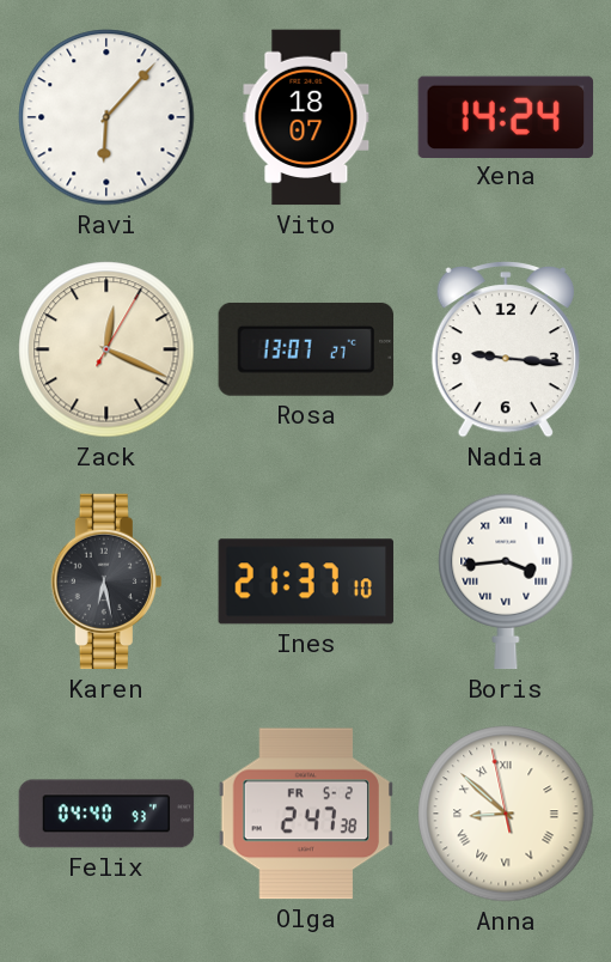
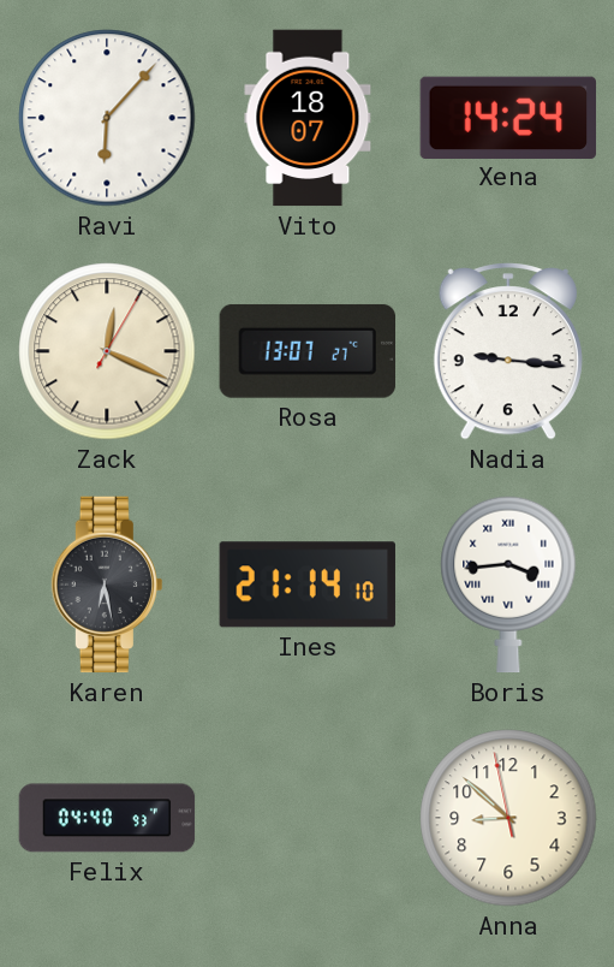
Ines: 21:37 -> 21:14
Olga: 2:47 -> none
Anna numerals: Roman -> Arabic
